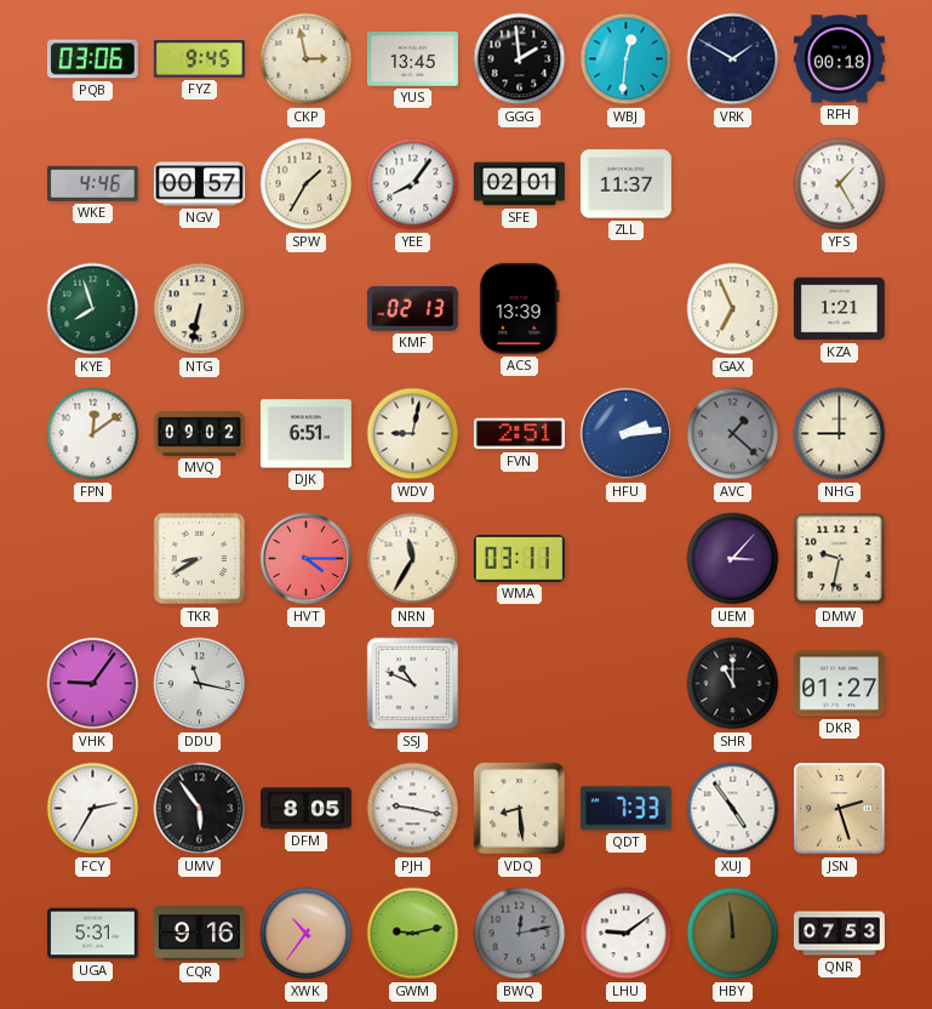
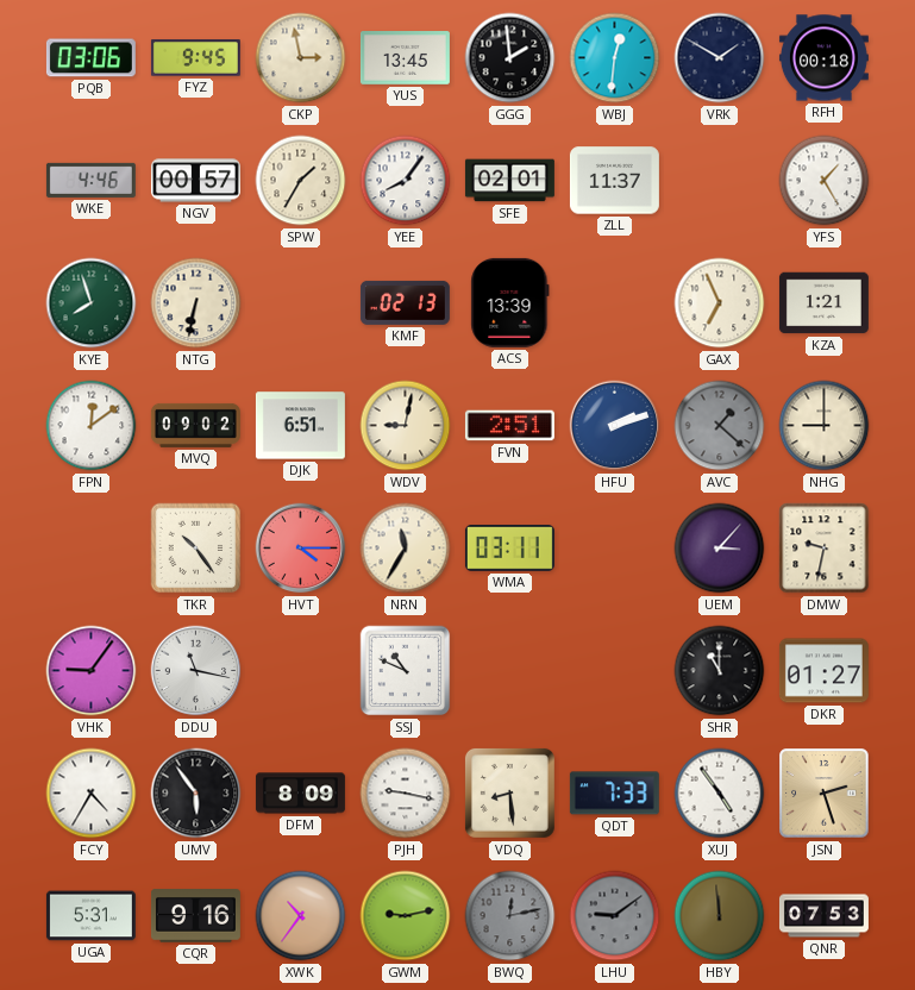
HFU: 2:14 -> 2:12
TKR: 8:40 -> 10:24
FCY: 2:35 -> 4:35
DFM: 8:05 -> 8:09
LHU dial: white -> grey
